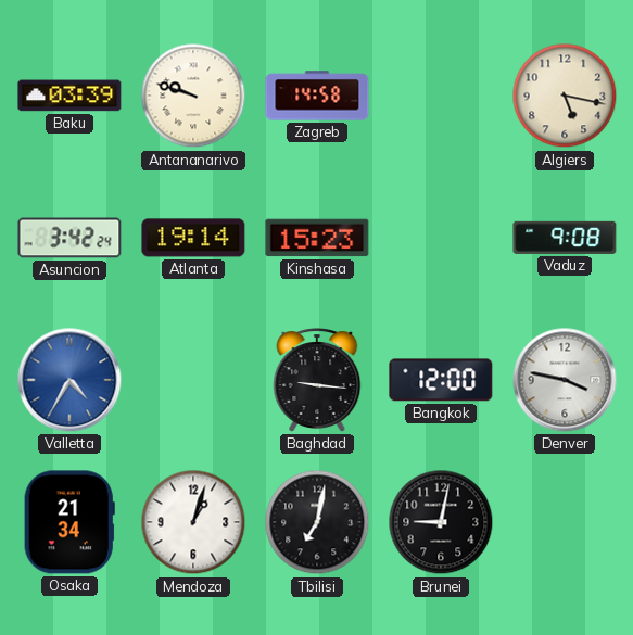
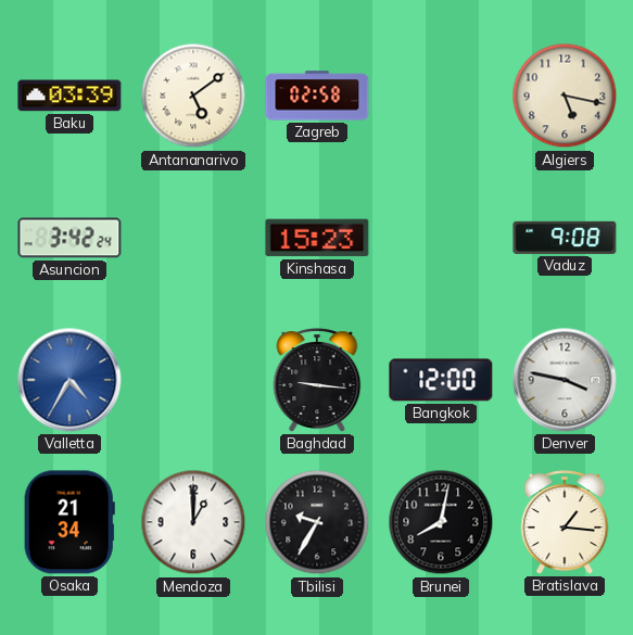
Antananarivo: 9:48 -> 5:09
Zagreb: 14:58 -> 02:58
Atlanta: 19:14 -> none
Mendoza: 1:03 -> 1:00
Tbilisi: 7:02 -> 9:35
Brunei: 9:02 -> 8:02
Bratislava: none -> 1:16
